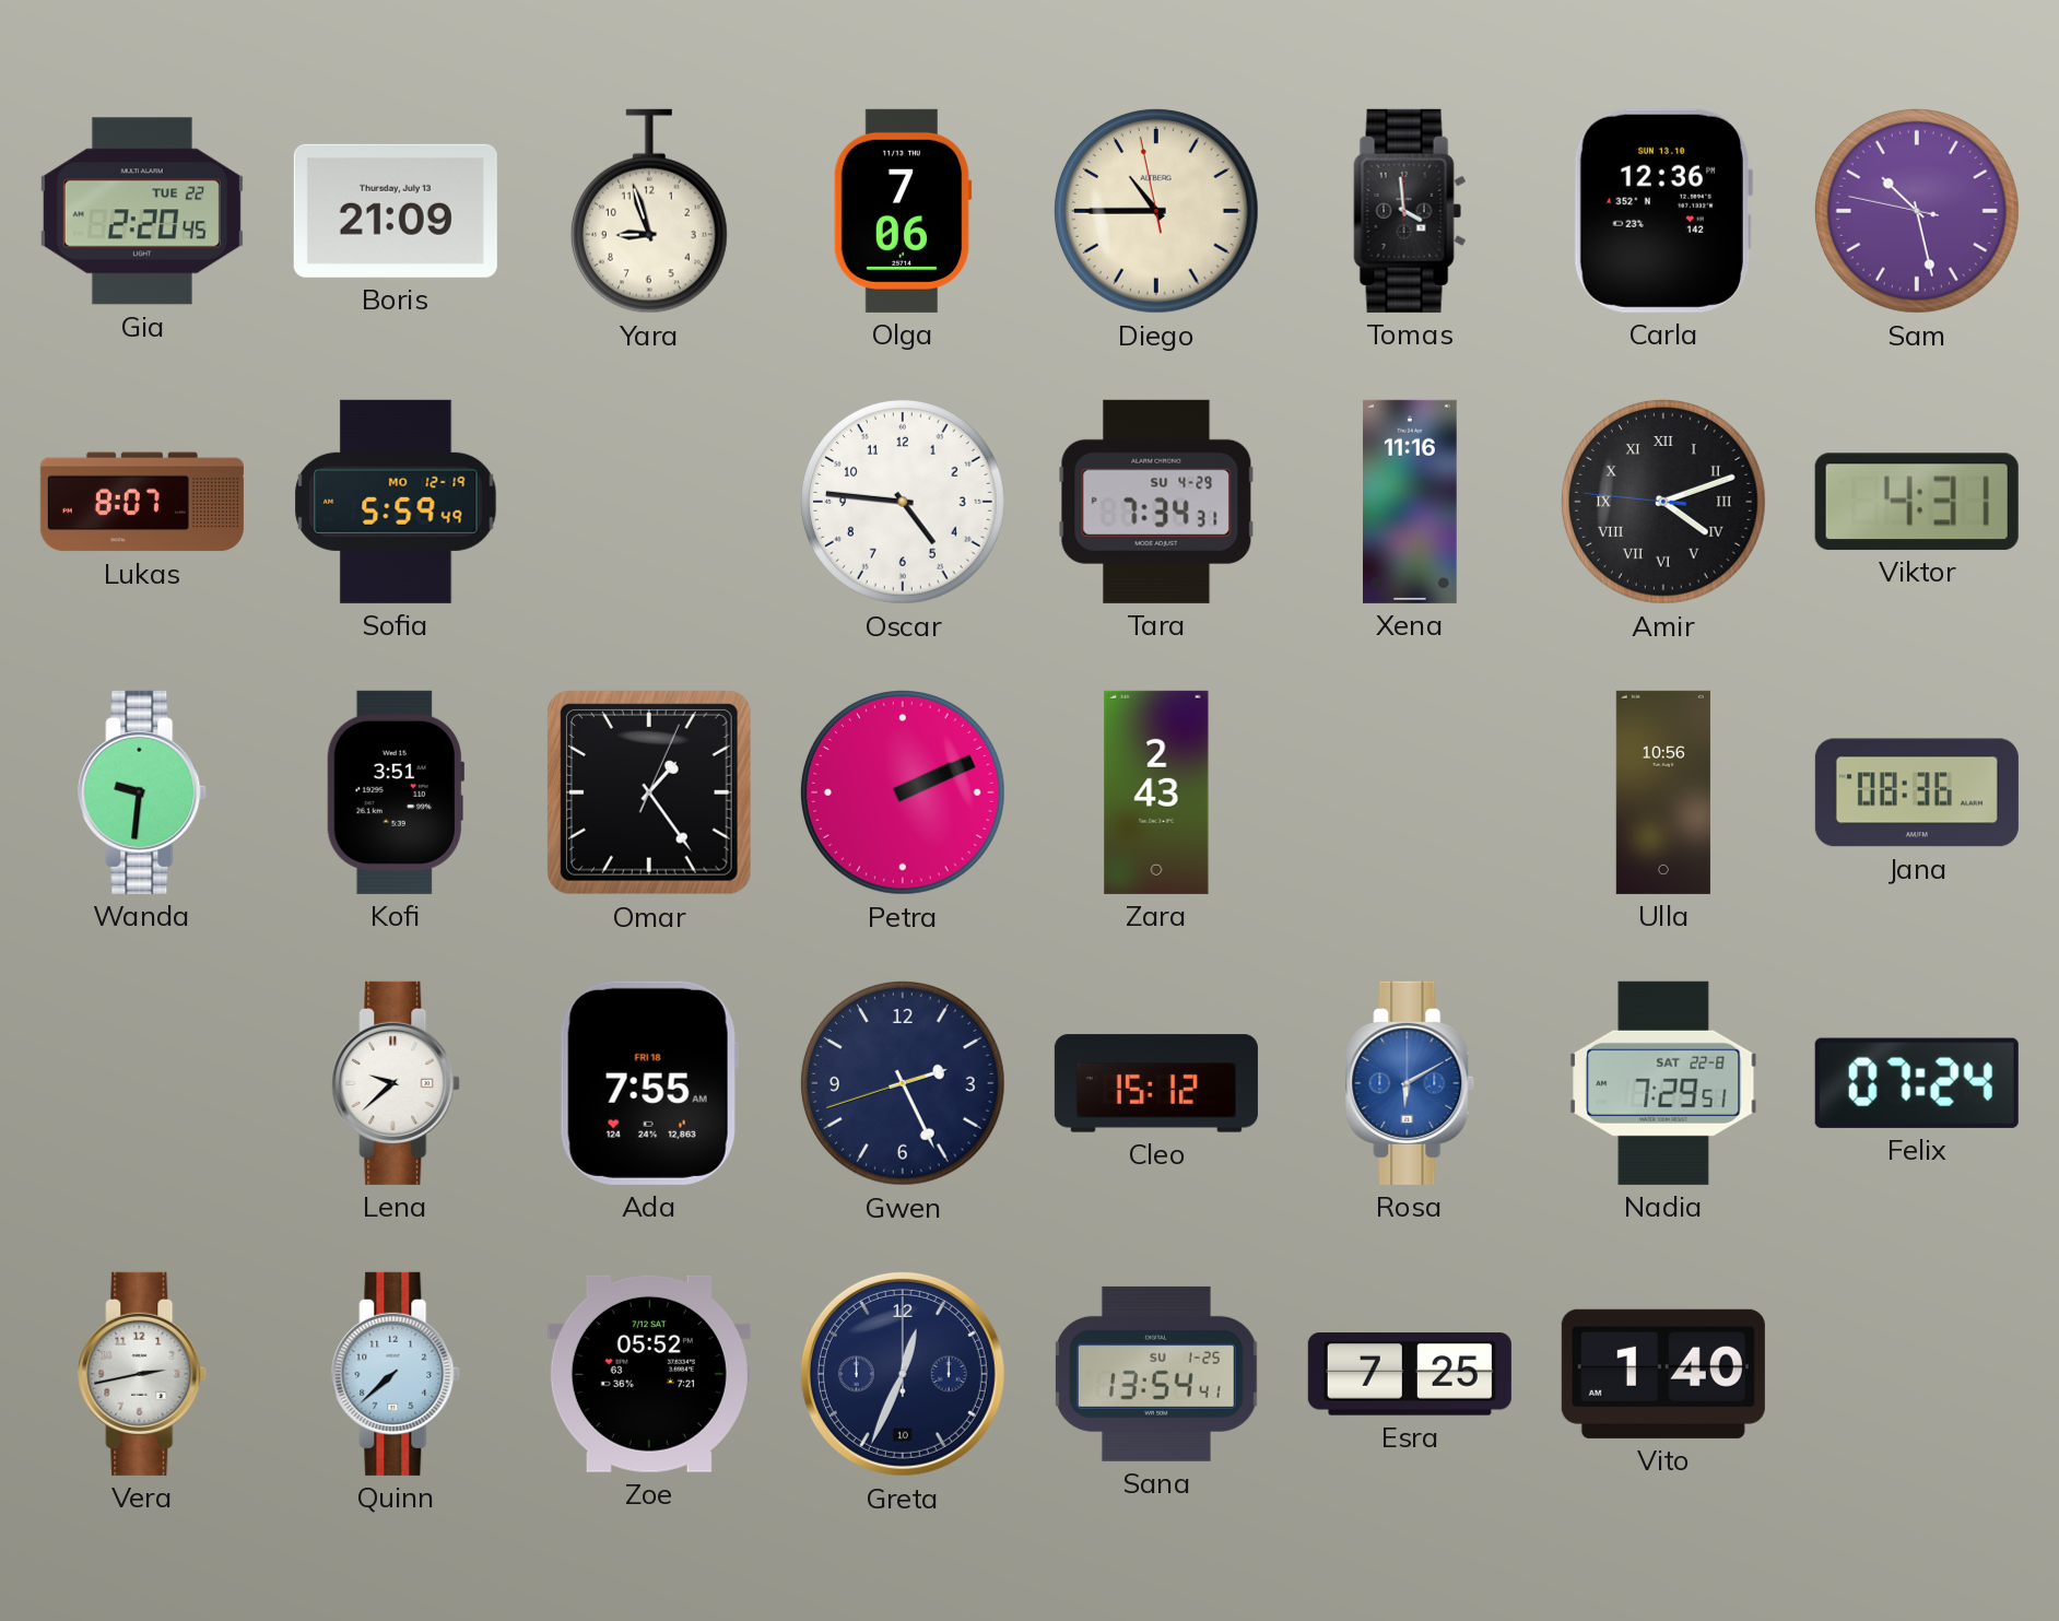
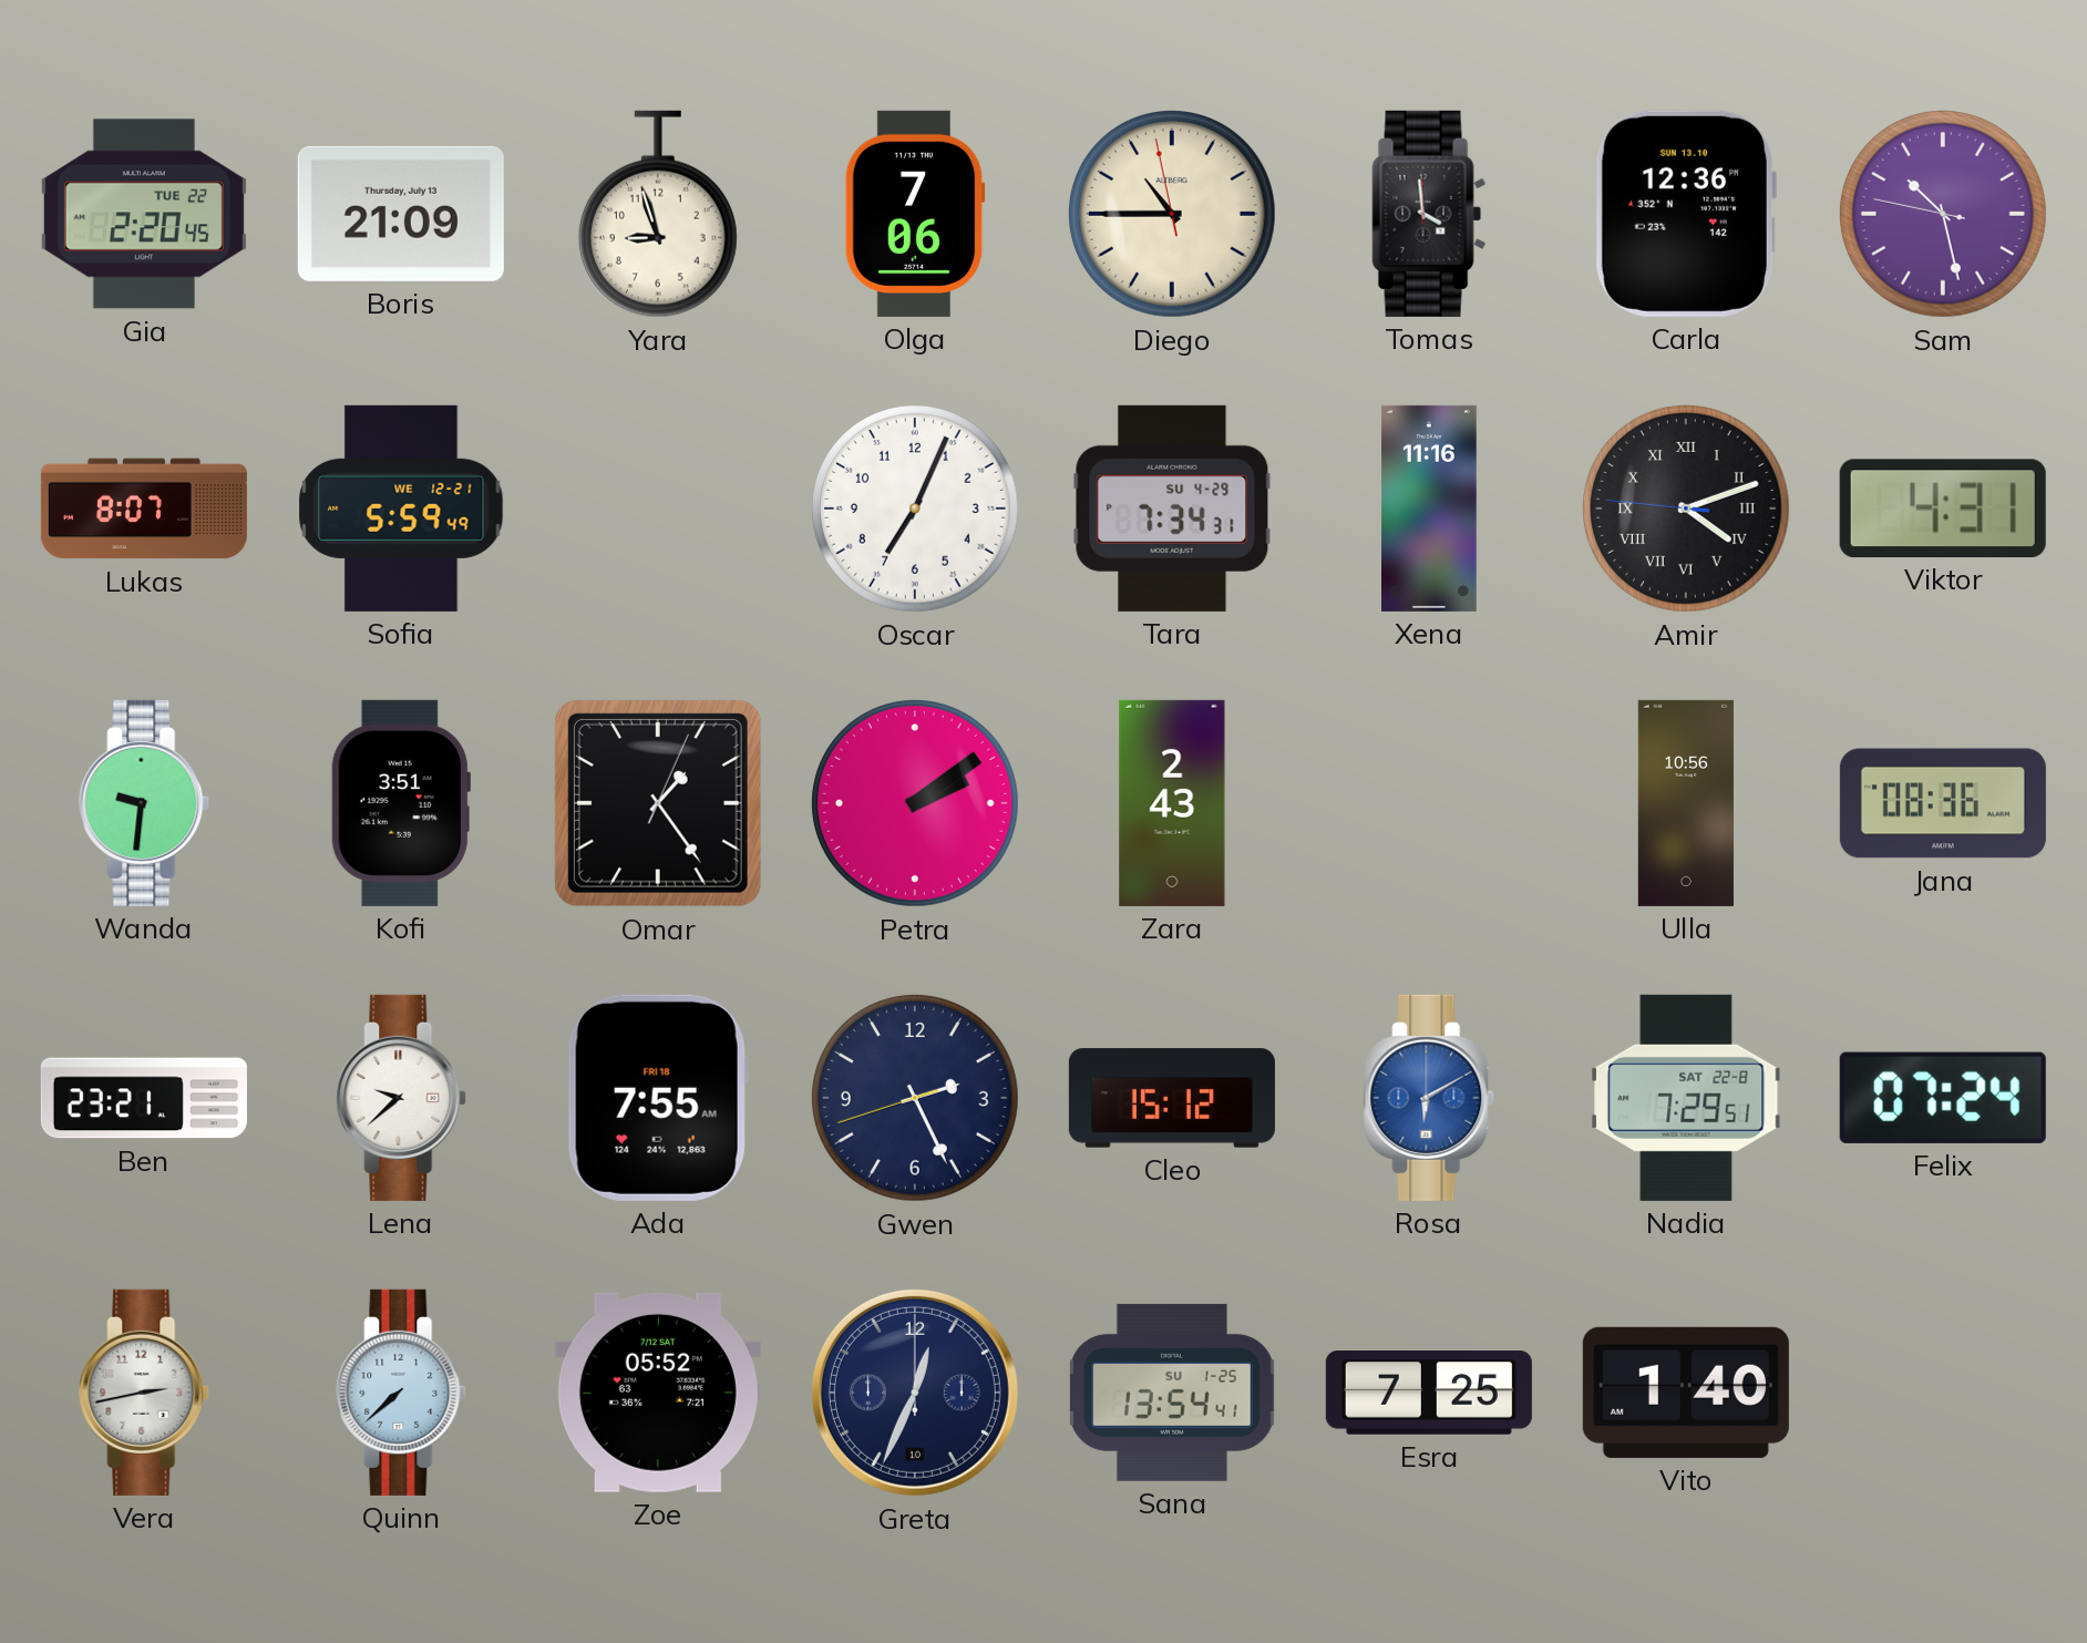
Sofia date: MO 12-19 -> WE 12-21
Oscar: 4:46 -> 7:04
Petra: 2:11 -> 2:09
Ben: none -> 23:21
